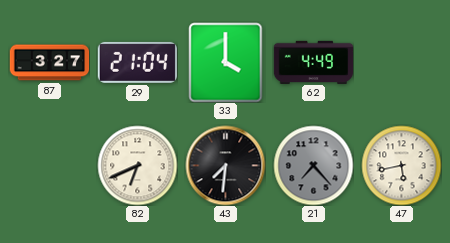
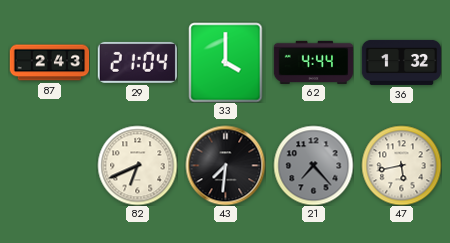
87: 3:27 -> 2:43
62: 4:49 -> 4:44
36: none -> 1:32
